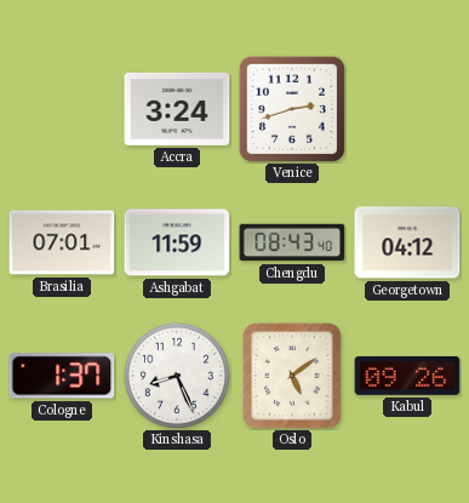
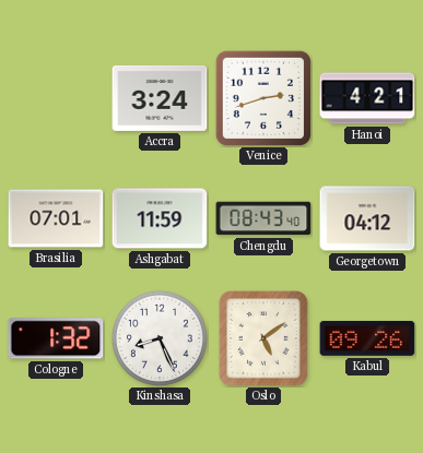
Hanoi: none -> 4:21
Cologne: 1:37 -> 1:32
